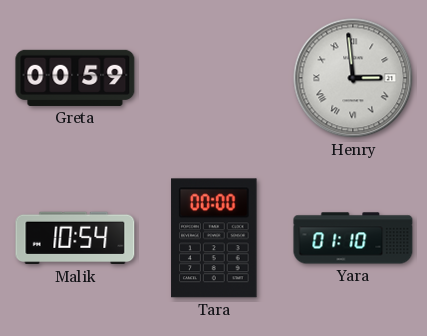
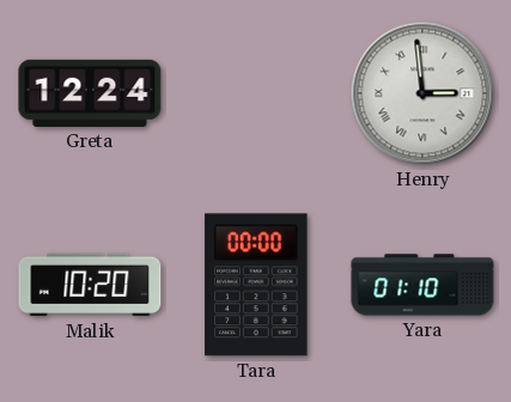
Greta: 00:59 -> 12:24
Malik: 10:54 -> 10:20
